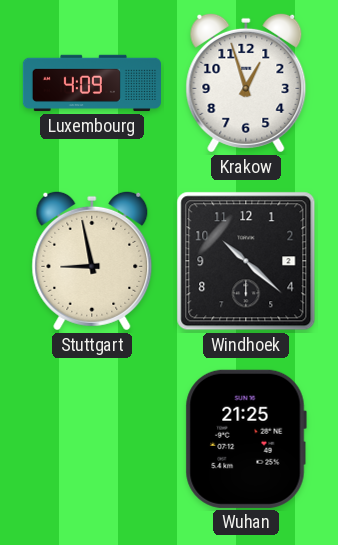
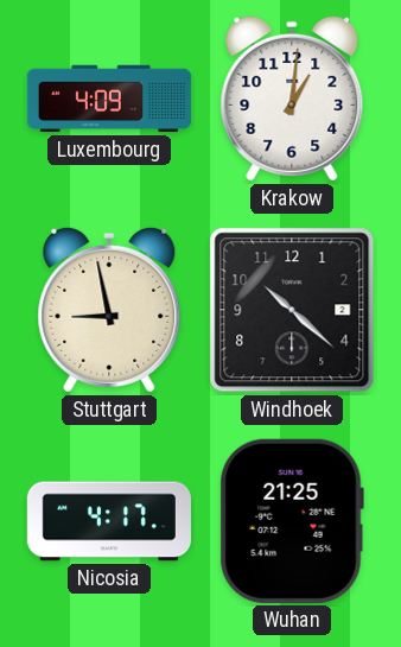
Krakow: 12:57 -> 1:01
Nicosia: none -> 4:17
